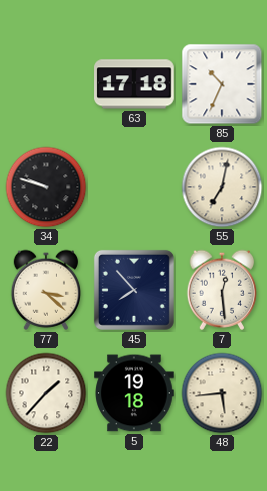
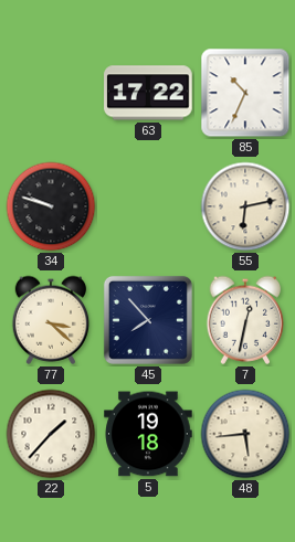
63: 17:18 -> 17:22
55: 7:02 -> 6:13
7: 12:29 -> 12:32
